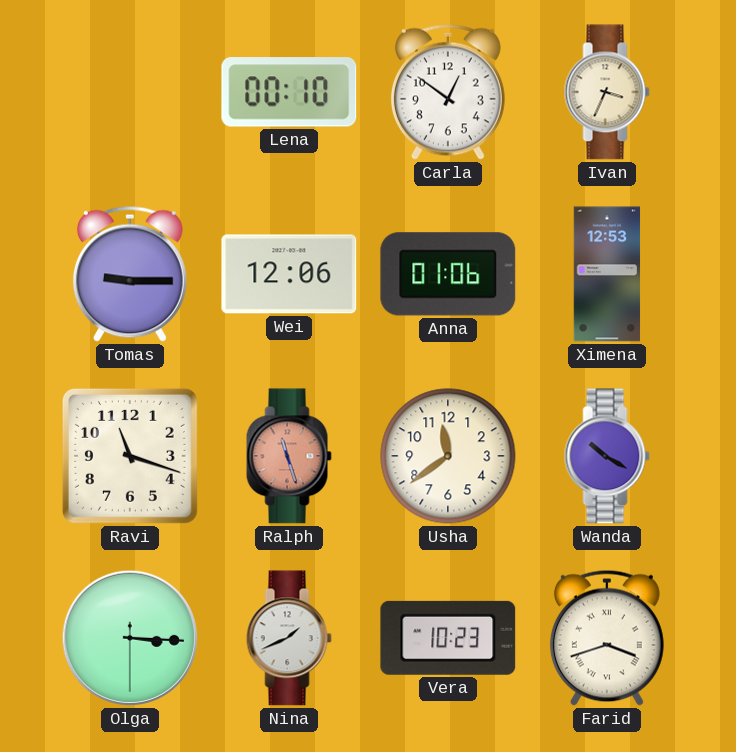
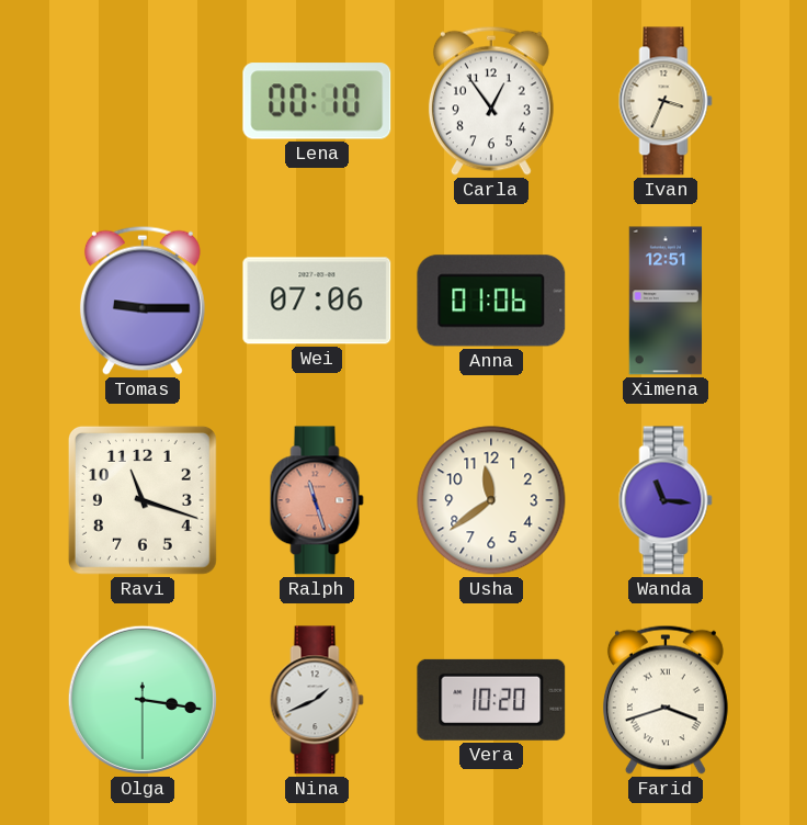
Carla: 12:51 -> 12:54
Wei: 12:06 -> 07:06
Ximena: 12:53 -> 12:51
Wanda: 10:20 -> 11:16
Olga: 3:15 -> 3:16
Vera: 10:23 -> 10:20
